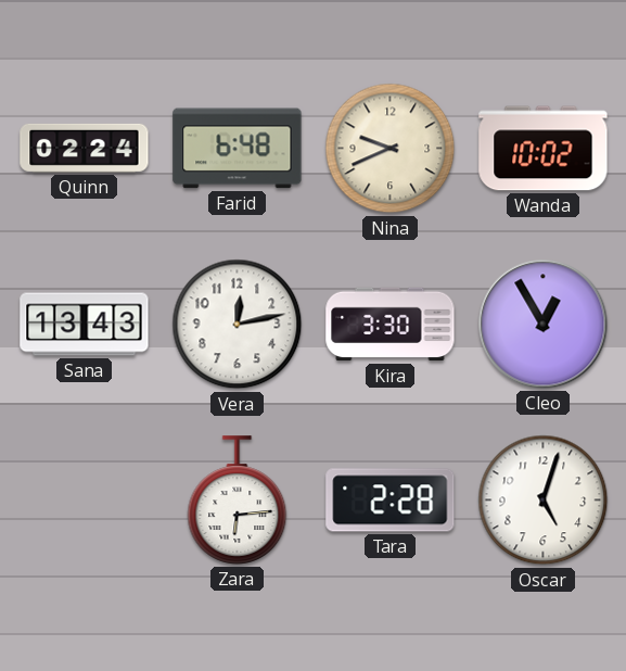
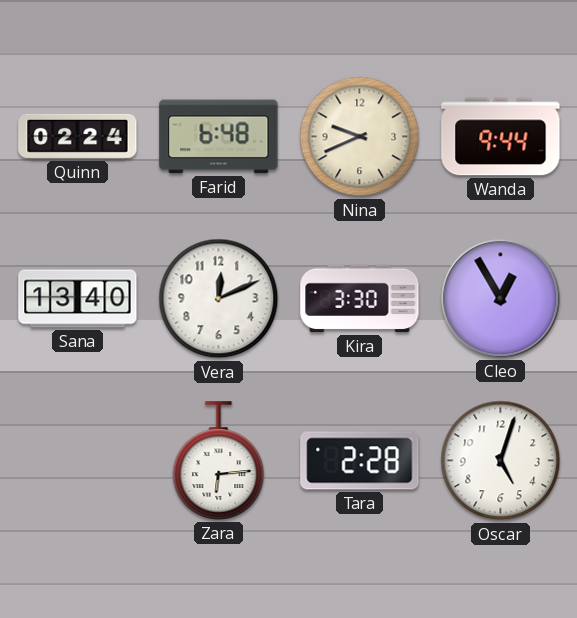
Wanda: 10:02 -> 9:44
Sana: 13:43 -> 13:40
Vera: 12:13 -> 12:11
